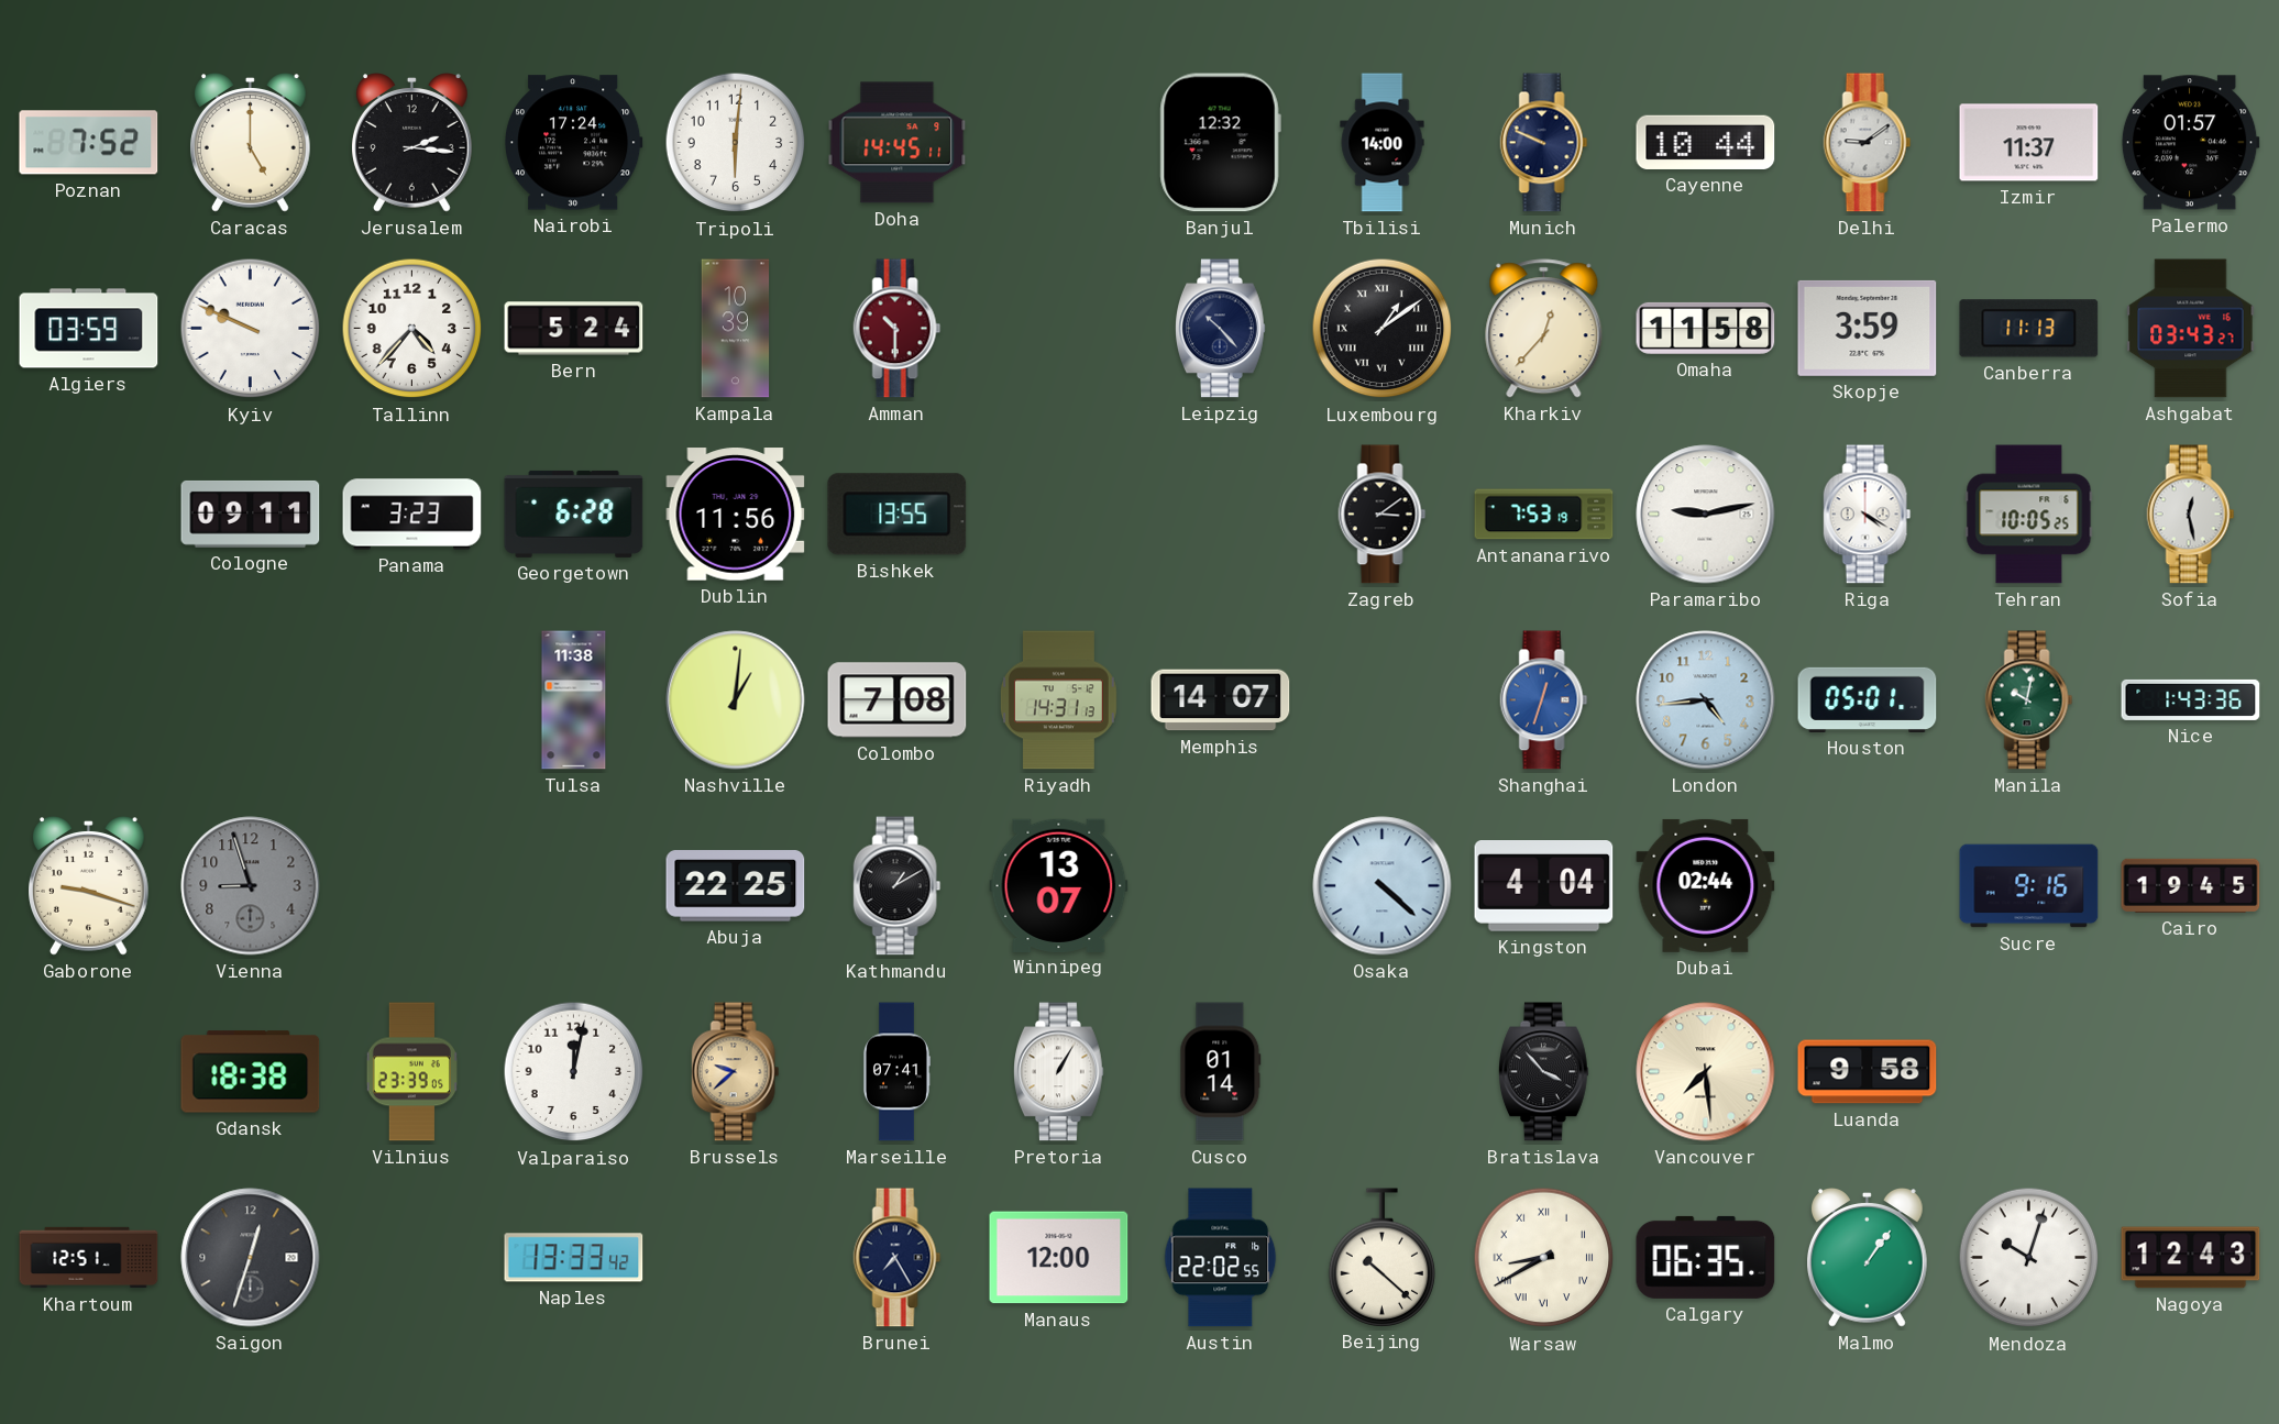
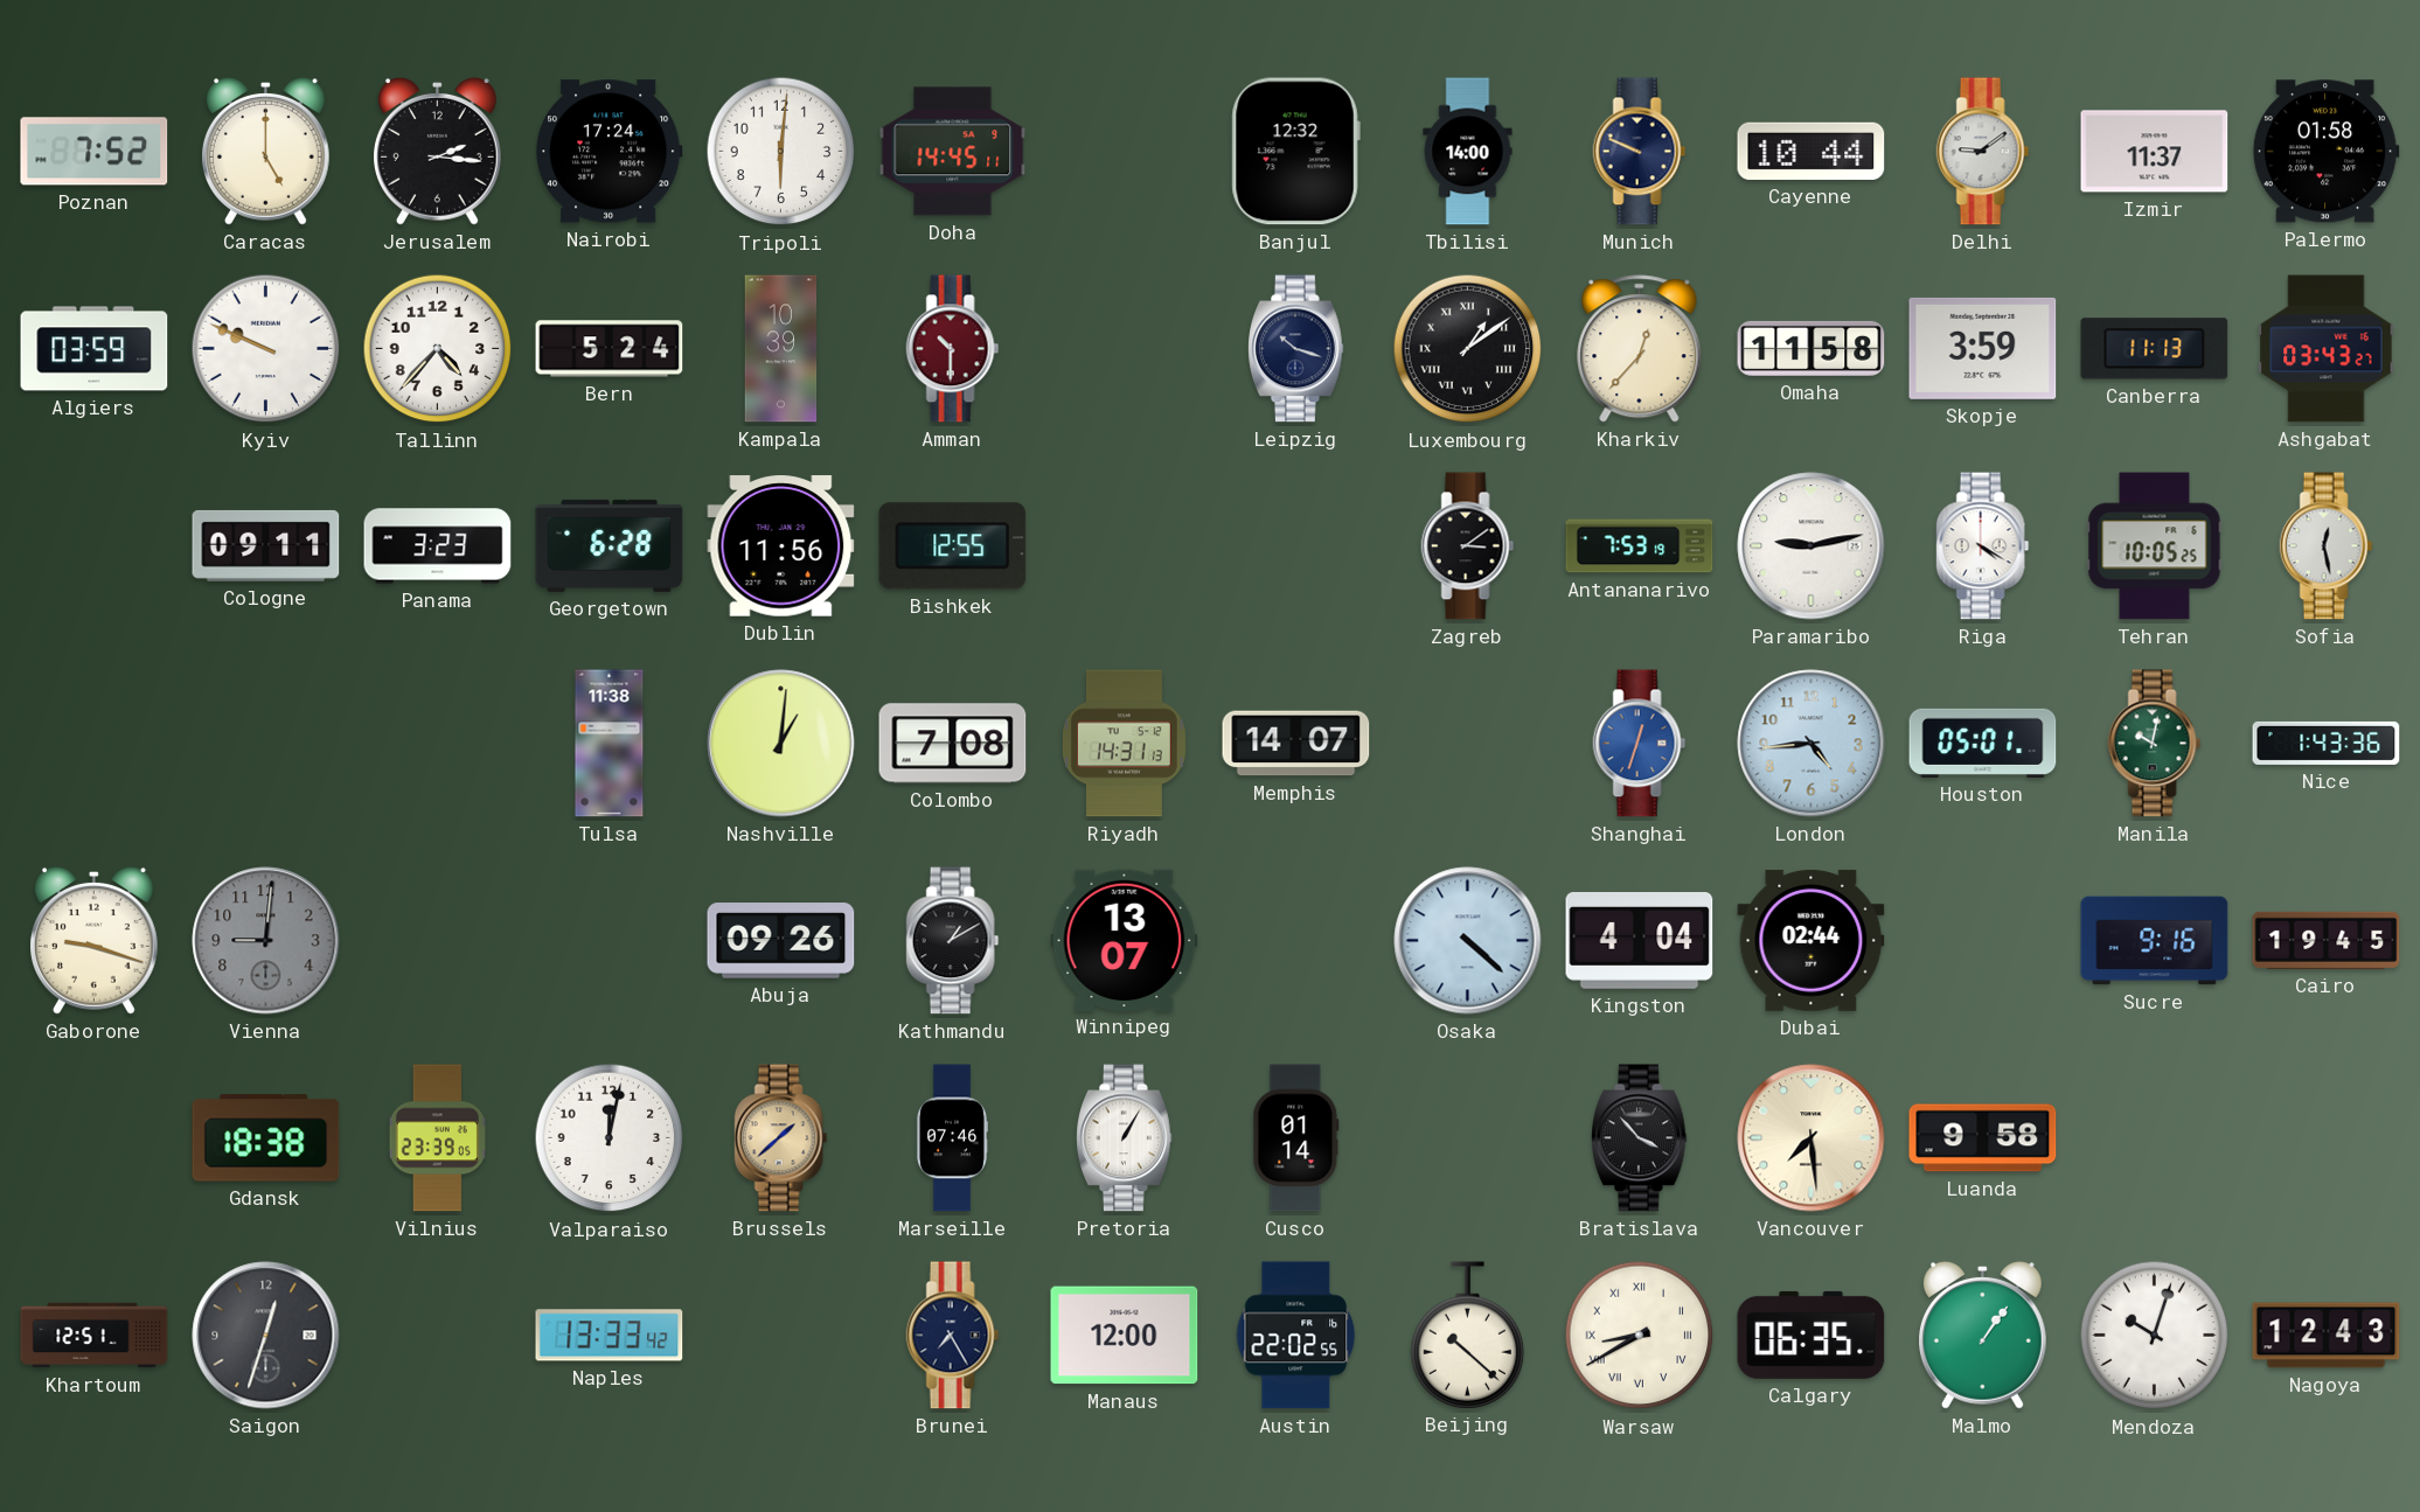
Palermo: 01:57 -> 01:58
Leipzig: 10:23 -> 10:18
Bishkek: 13:55 -> 12:55
Vienna: 8:57 -> 9:01
Abuja: 22:25 -> 09:26
Brussels: 9:38 -> 1:38
Marseille: 07:41 -> 07:46
